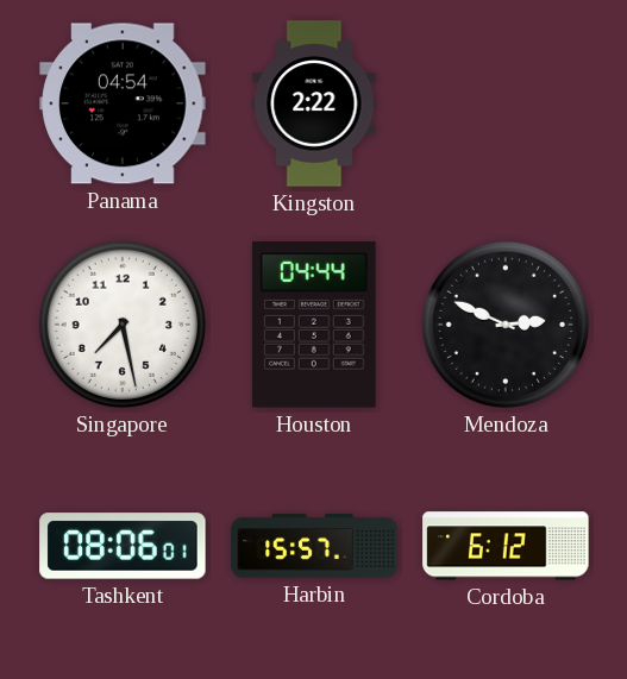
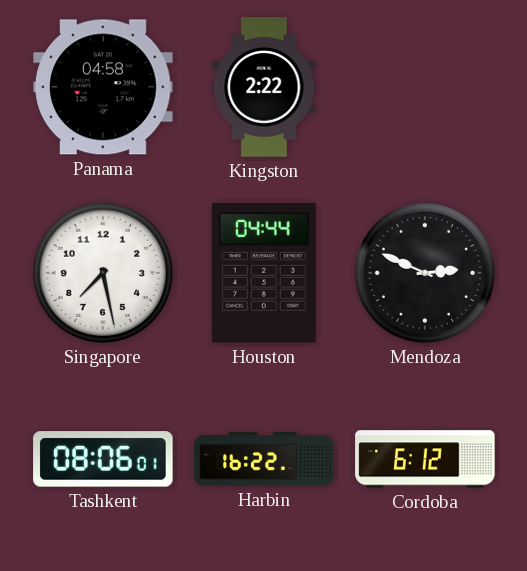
Panama: 04:54 -> 04:58
Harbin: 15:57 -> 16:22
